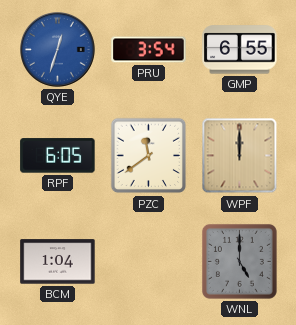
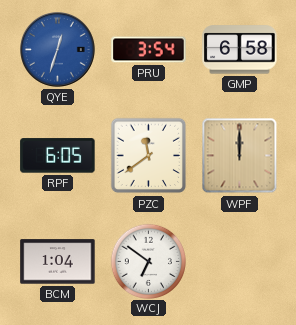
GMP: 6:55 -> 6:58
WCJ: none -> 6:51
WNL: 5:00 -> none
